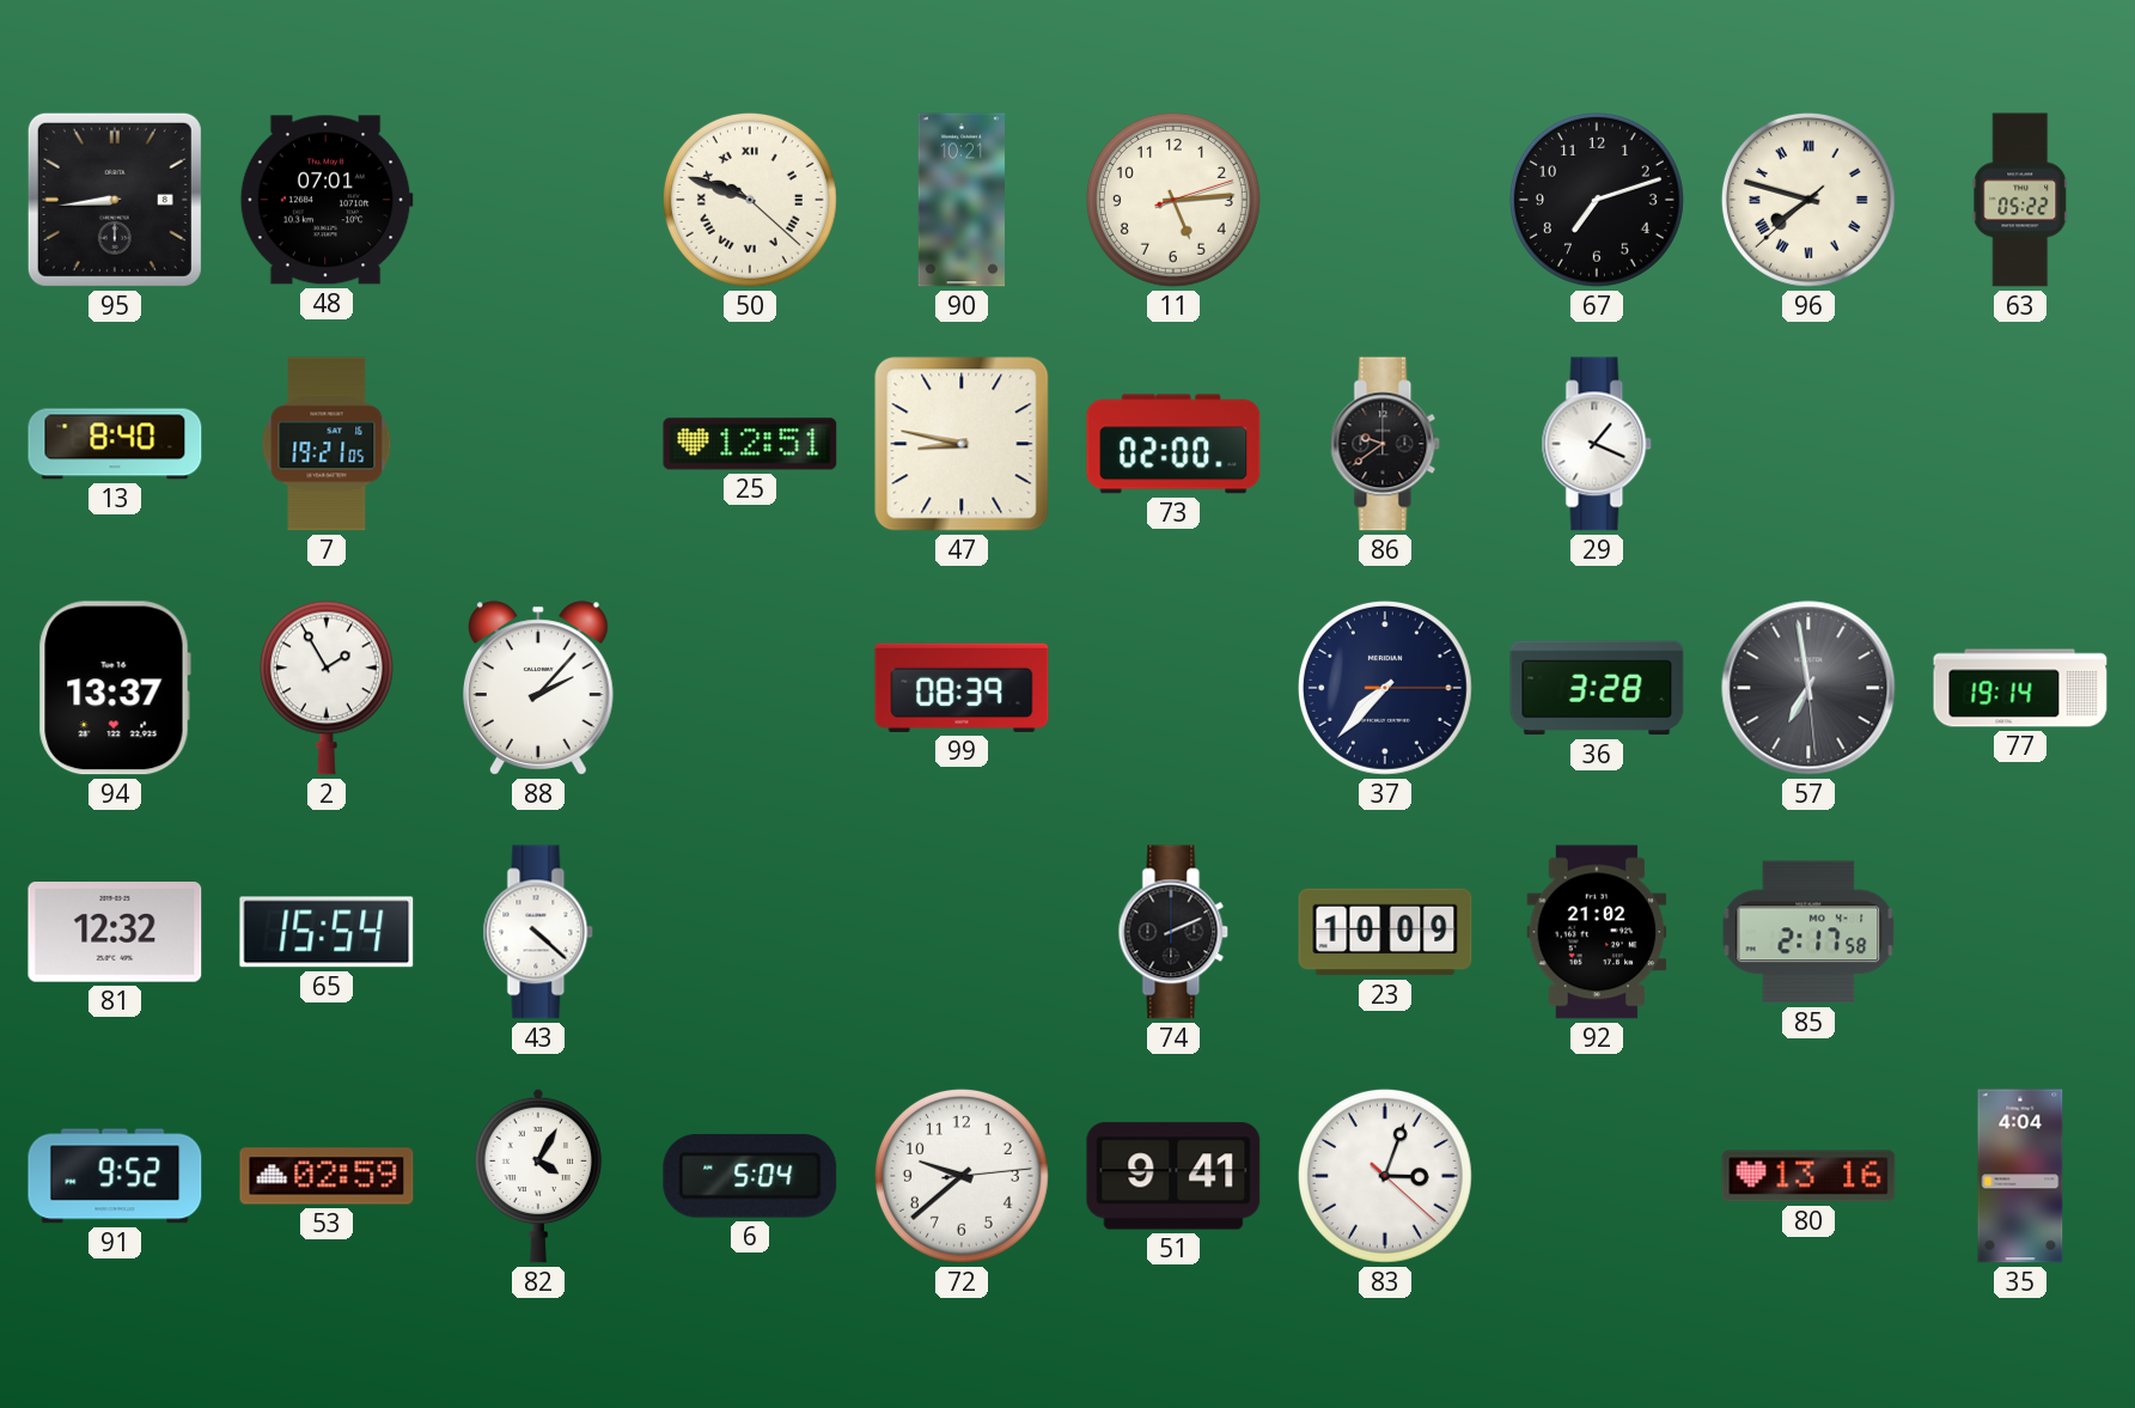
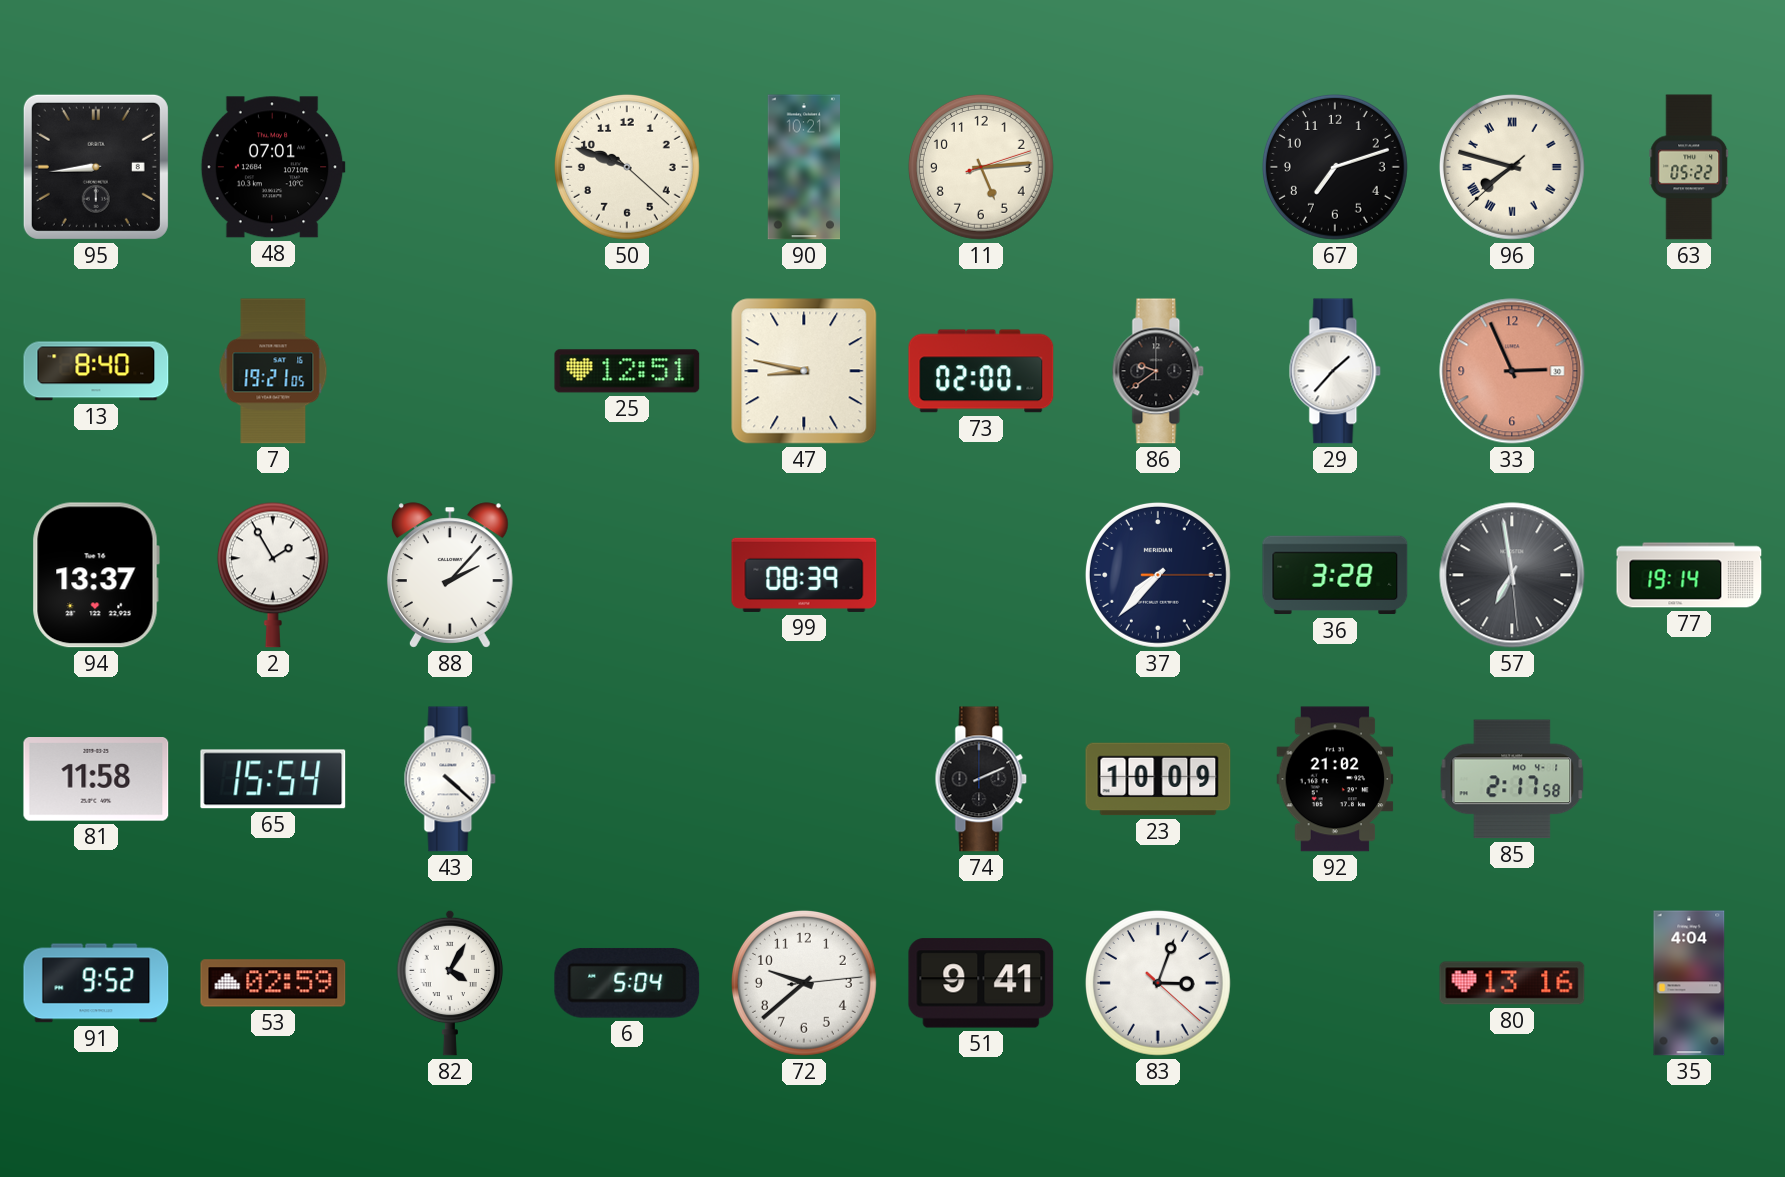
50 numerals: Roman -> Arabic
29: 1:19 -> 1:37
33: none -> 2:56
81: 12:32 -> 11:58
